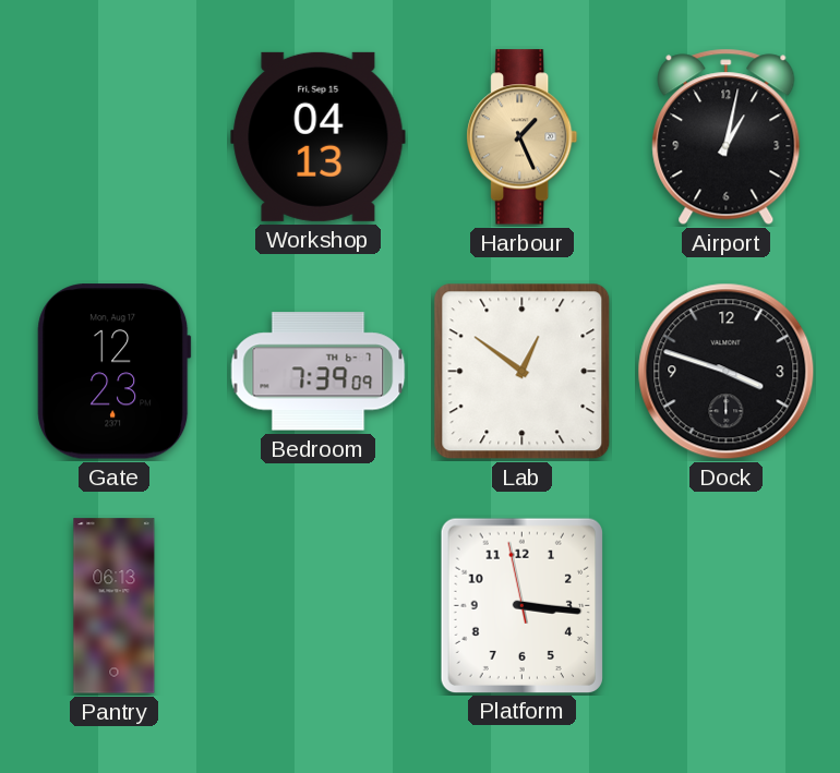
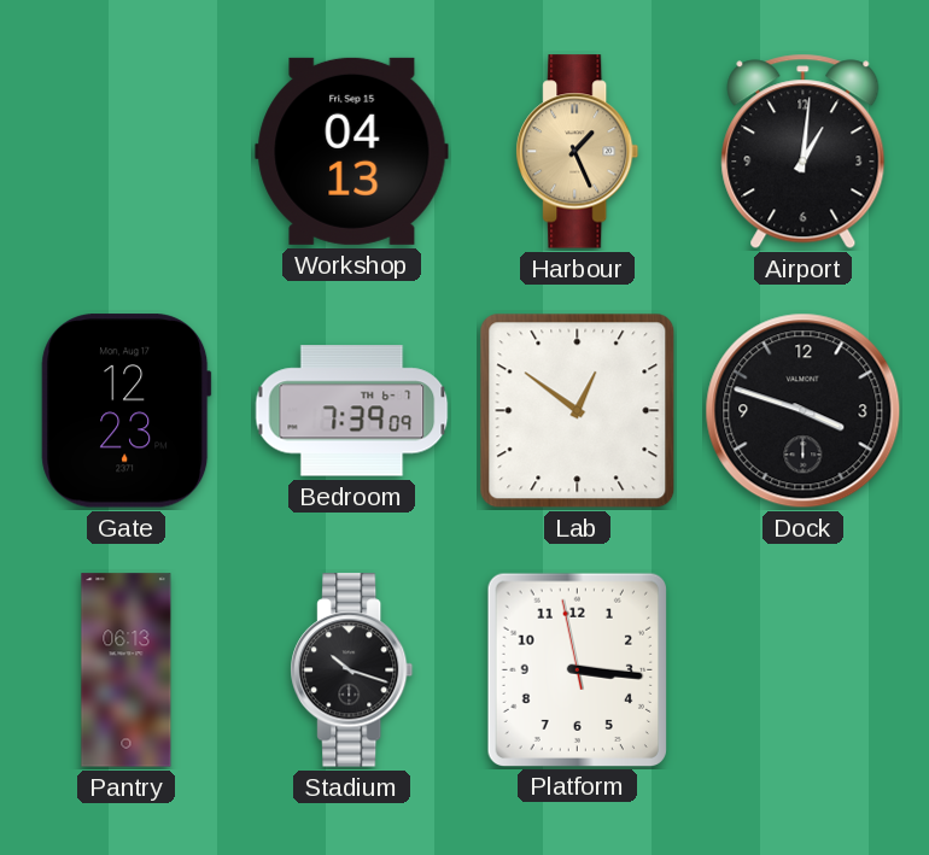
Airport: 1:02 -> 1:01
Stadium: none -> 10:18
